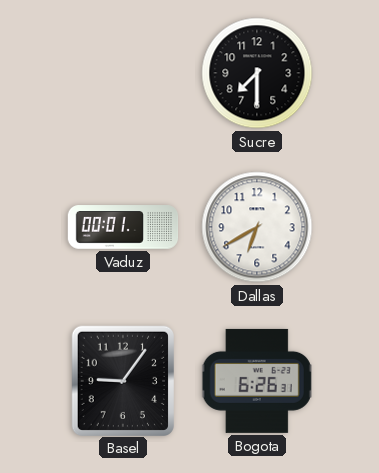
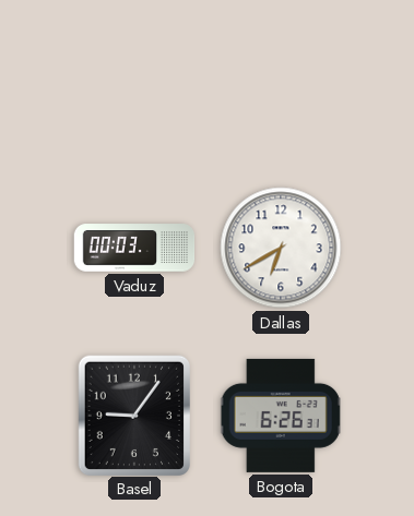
Sucre: 7:30 -> none
Vaduz: 00:01 -> 00:03
